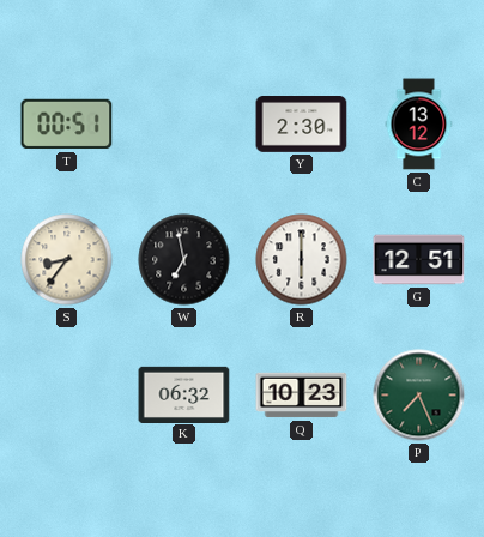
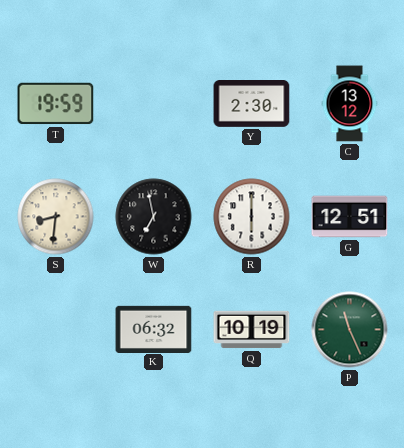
T: 00:51 -> 19:59
S: 8:36 -> 8:31
Q: 10:23 -> 10:19
P: 7:26 -> 11:26
